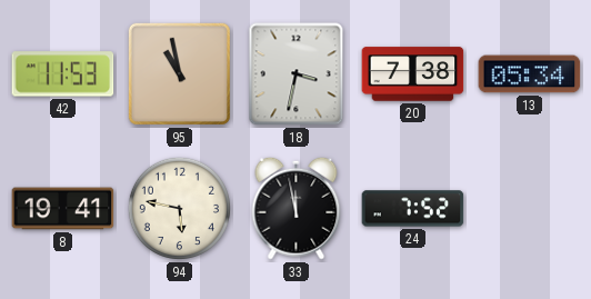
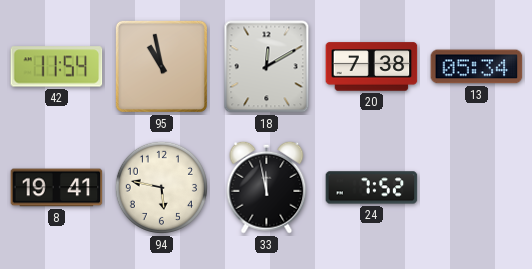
42: 11:53 -> 11:54
18: 3:32 -> 12:10
